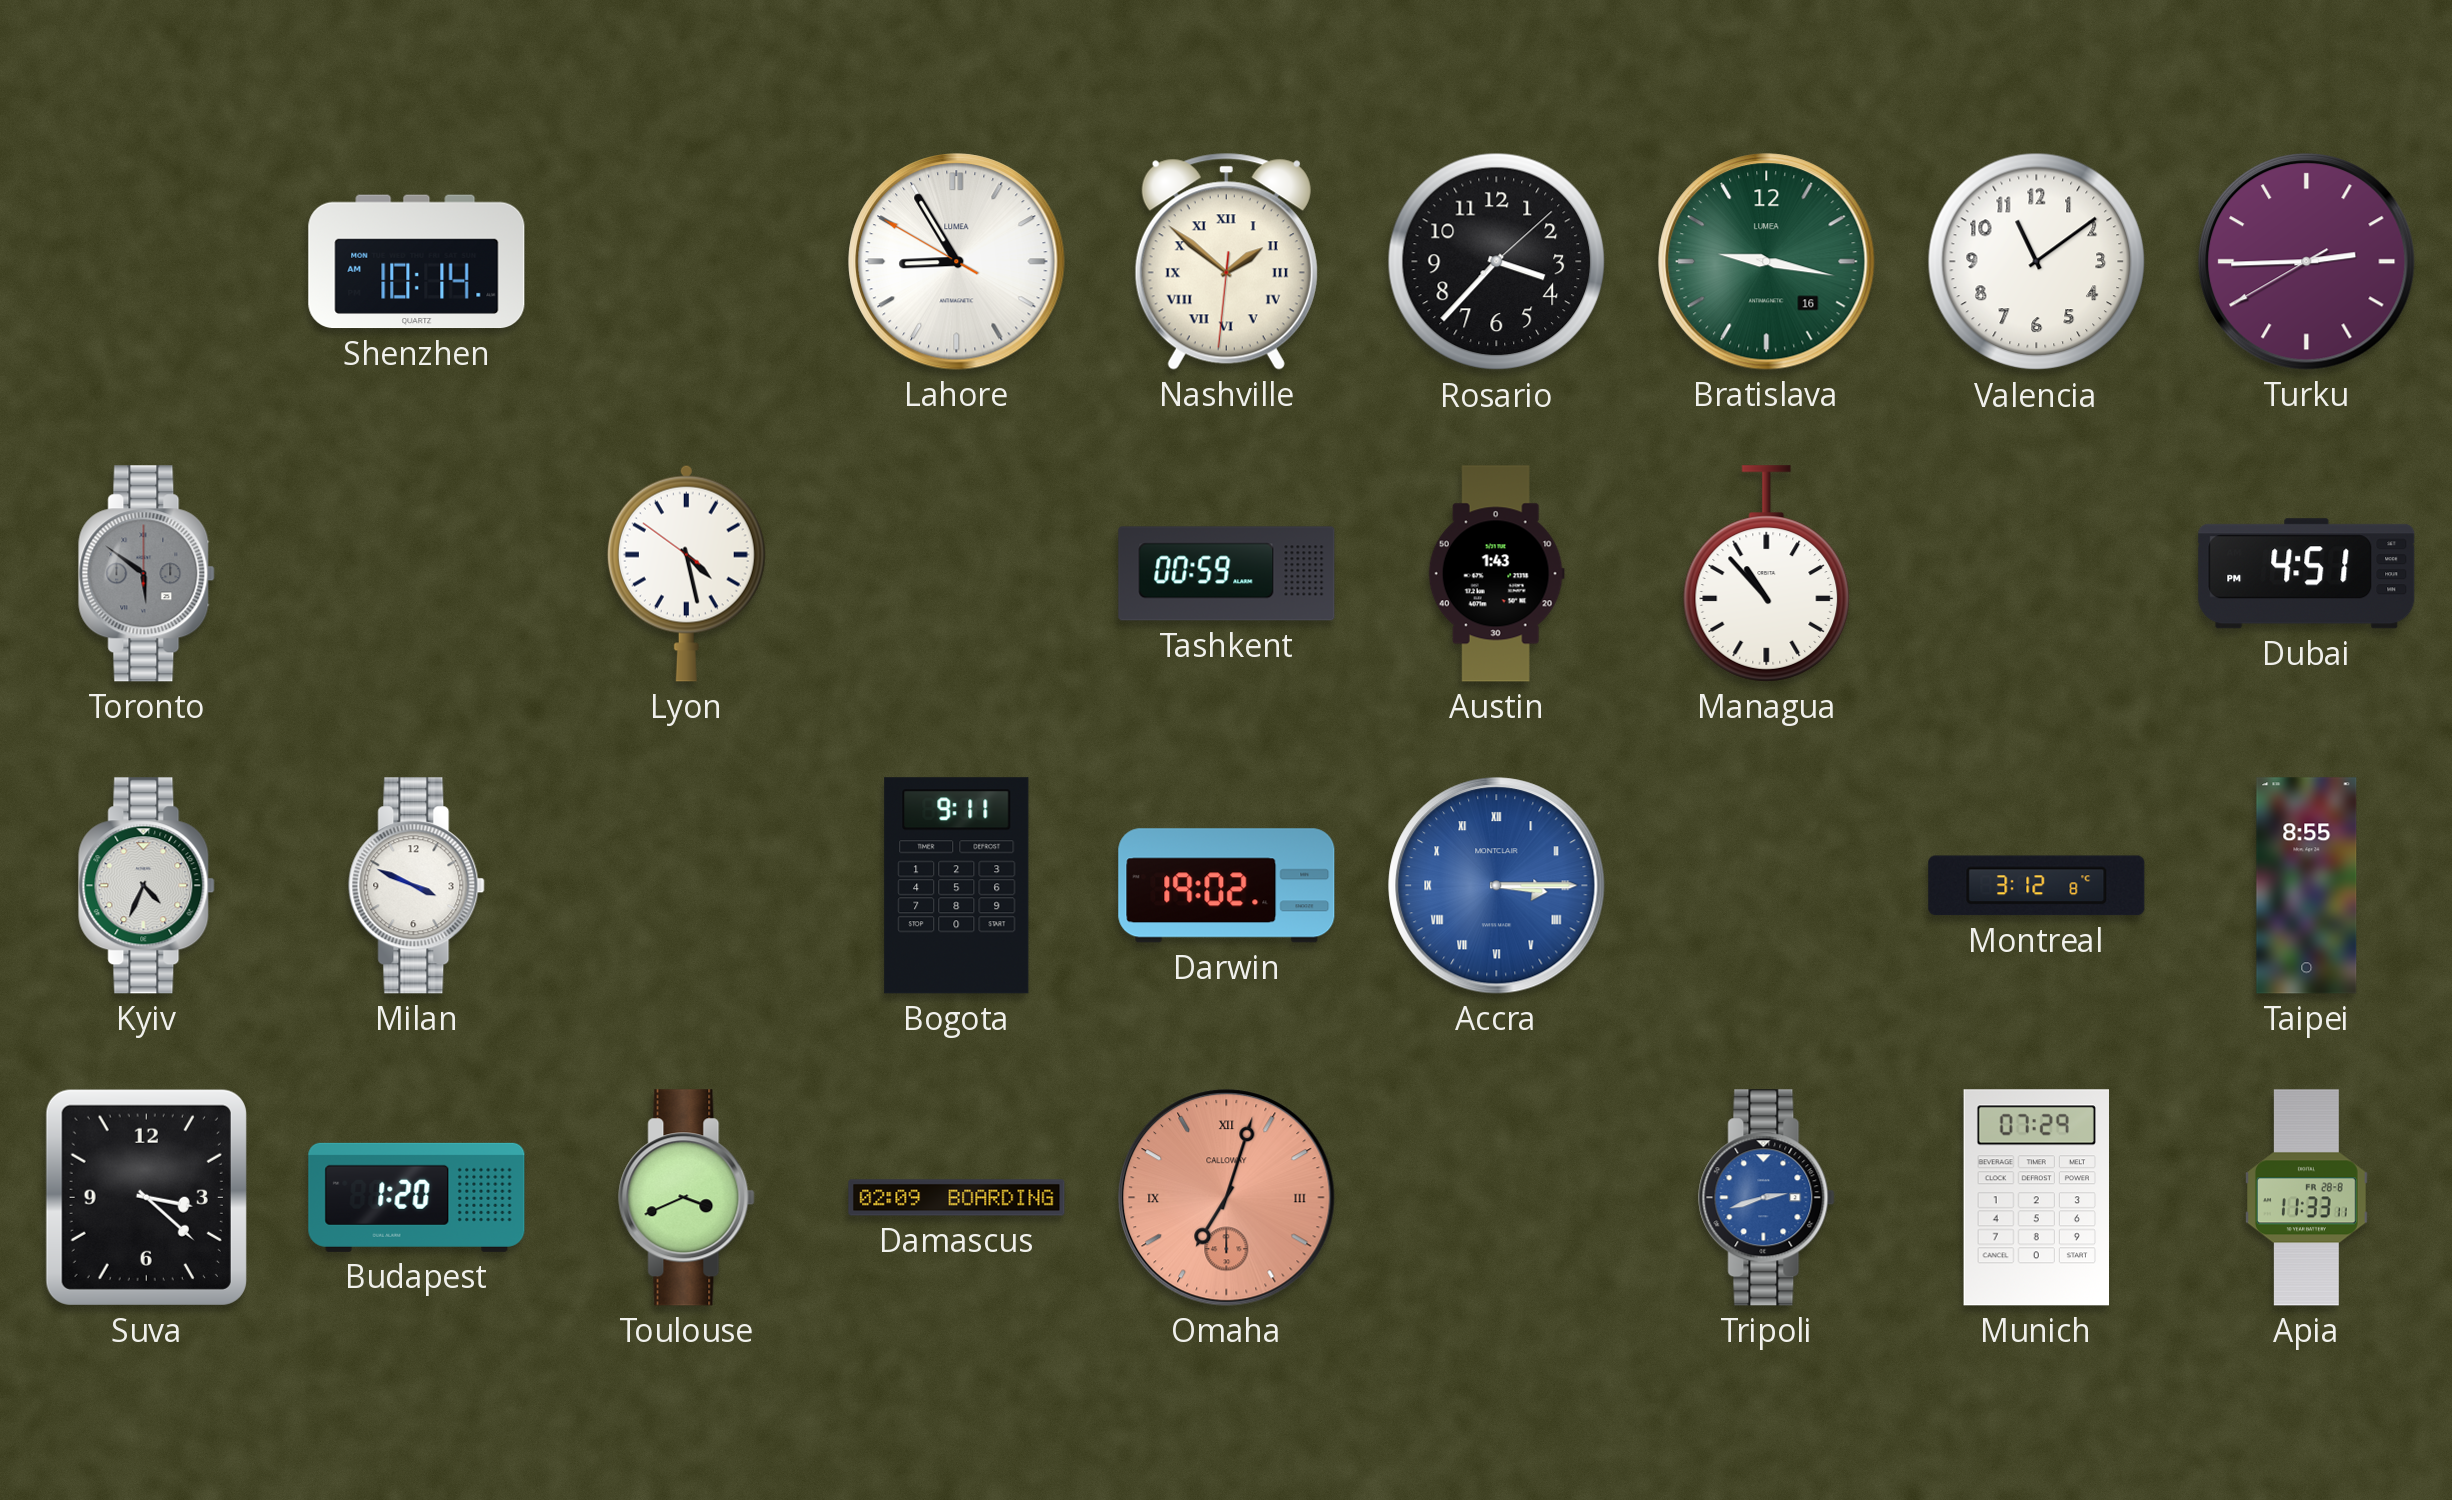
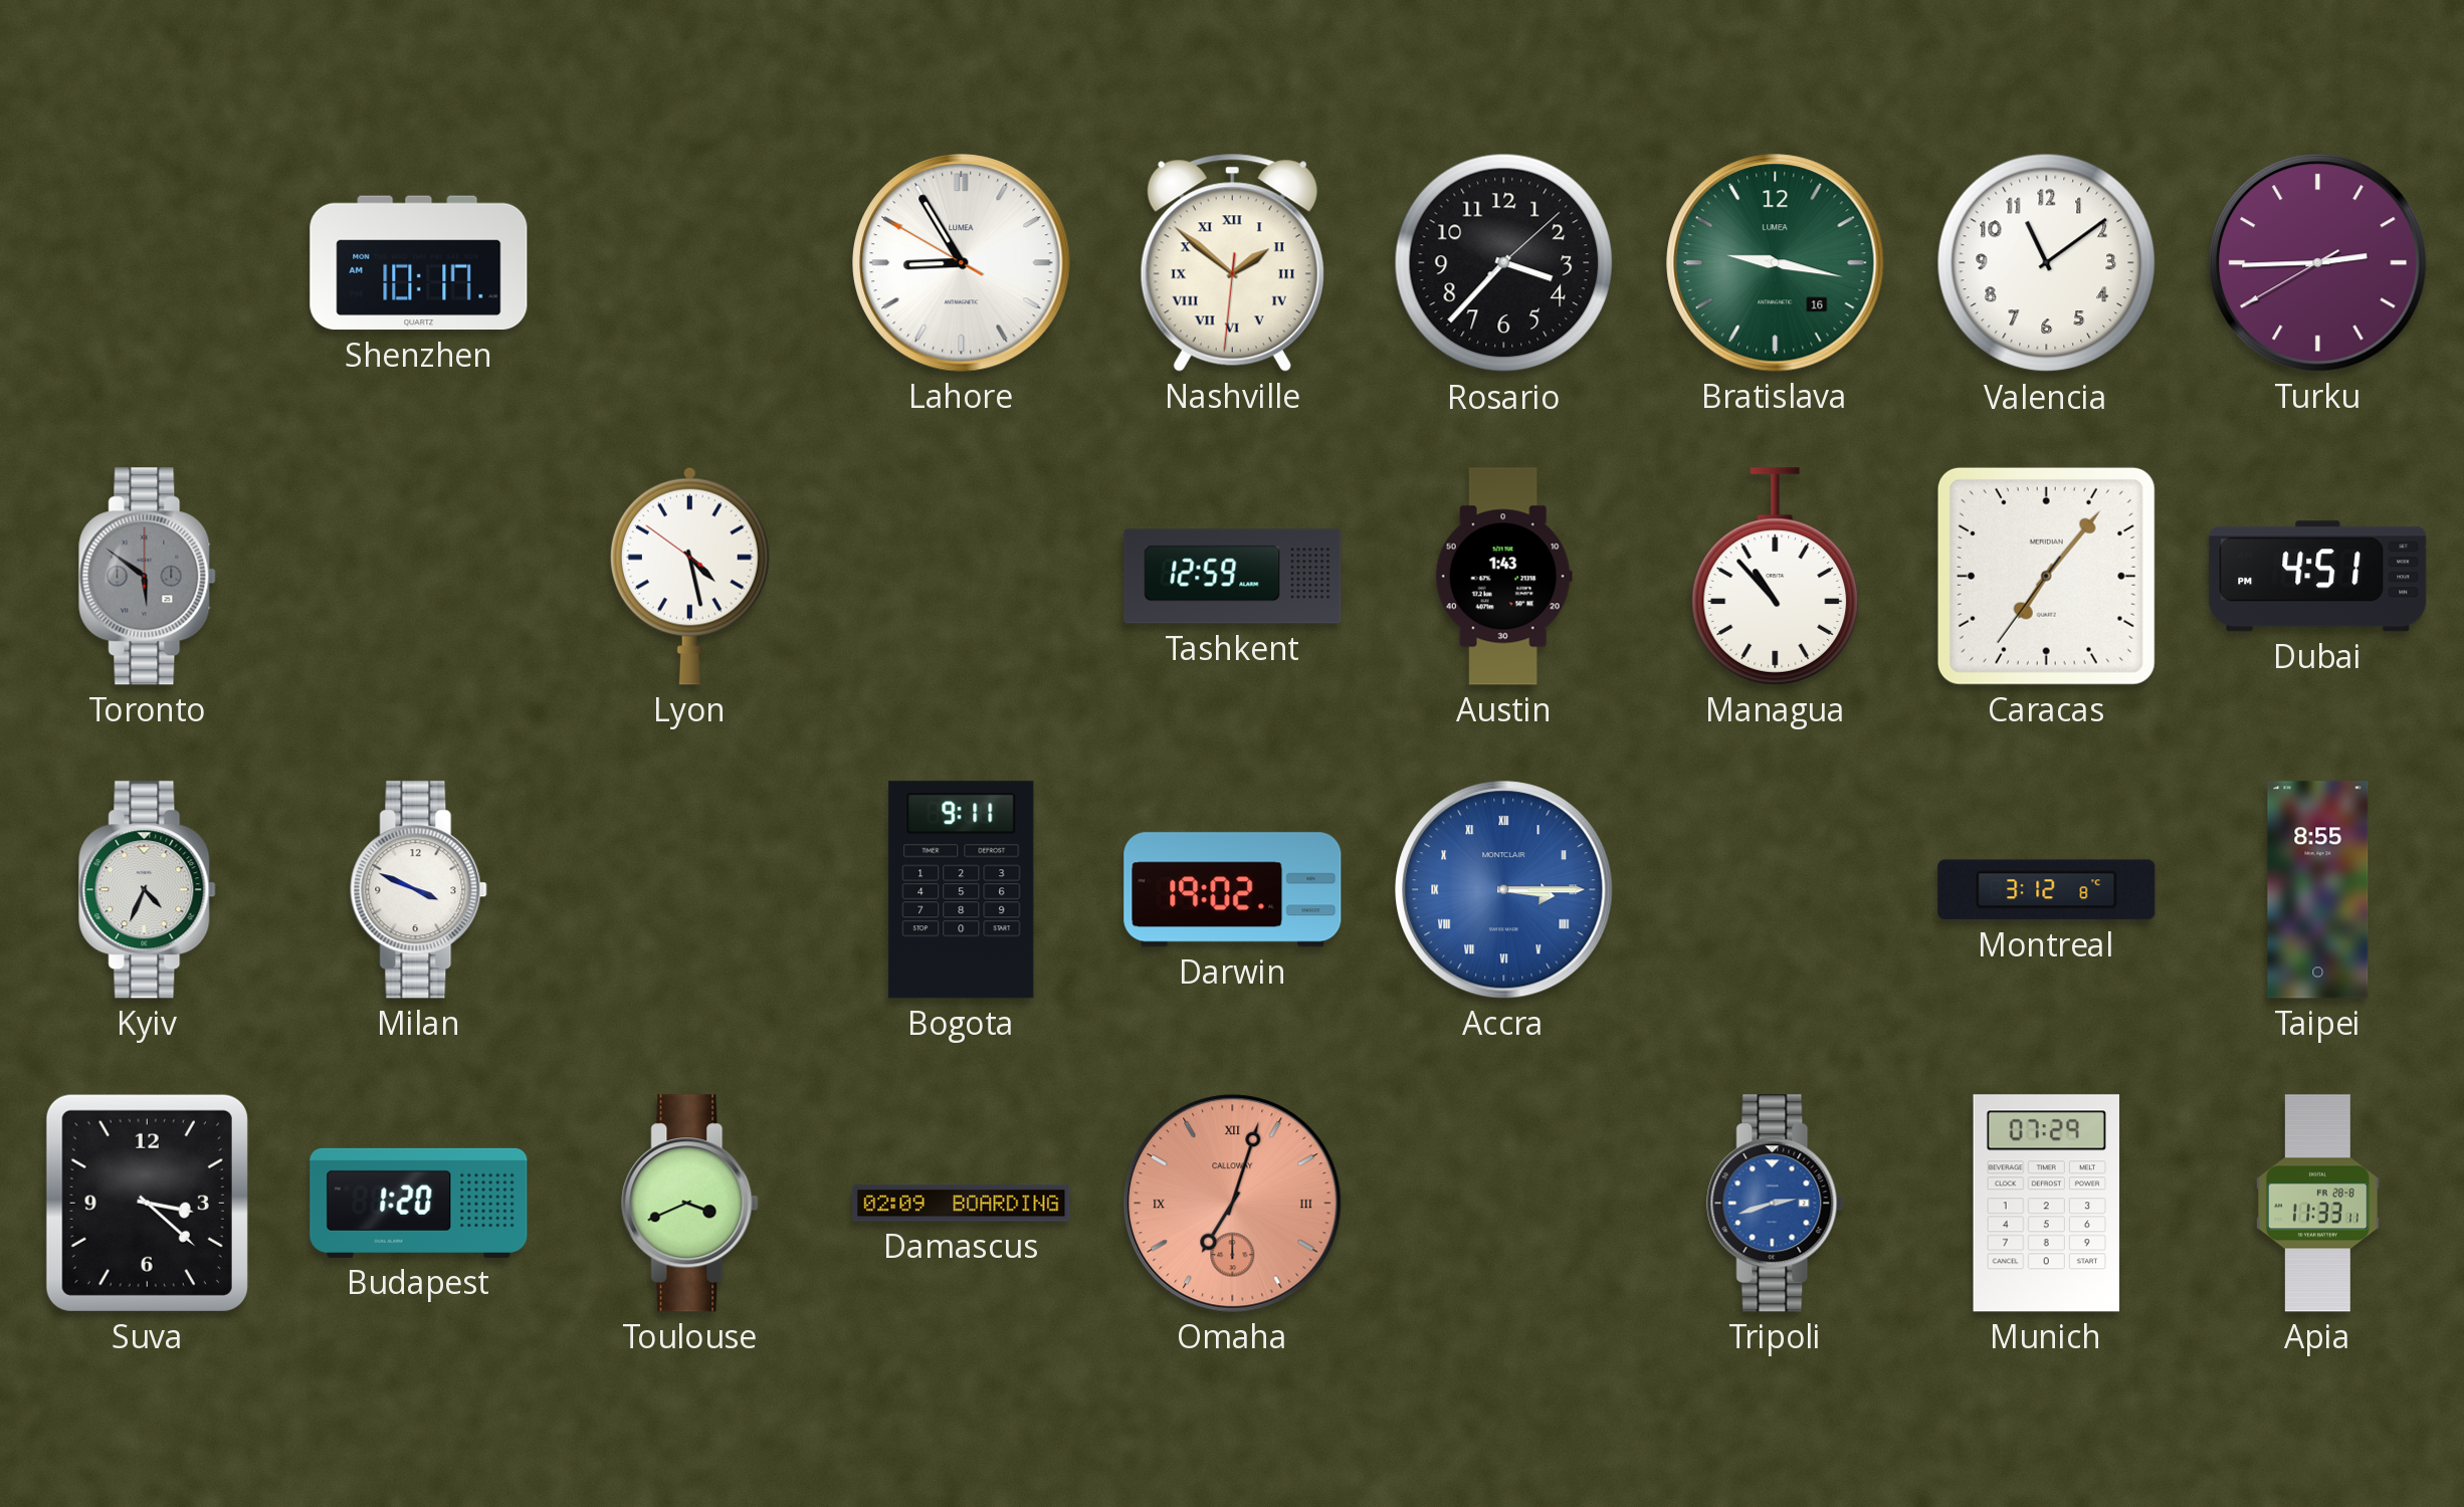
Shenzhen: 10:14 -> 10:17
Tashkent: 00:59 -> 12:59
Caracas: none -> 7:06
